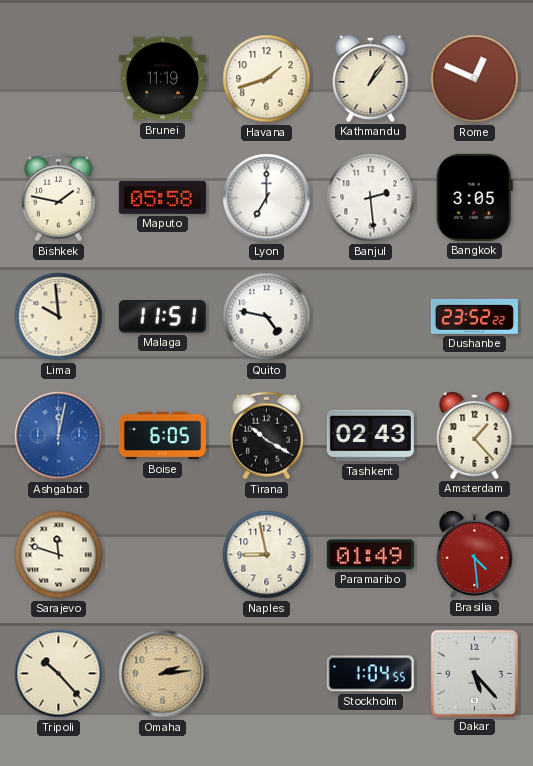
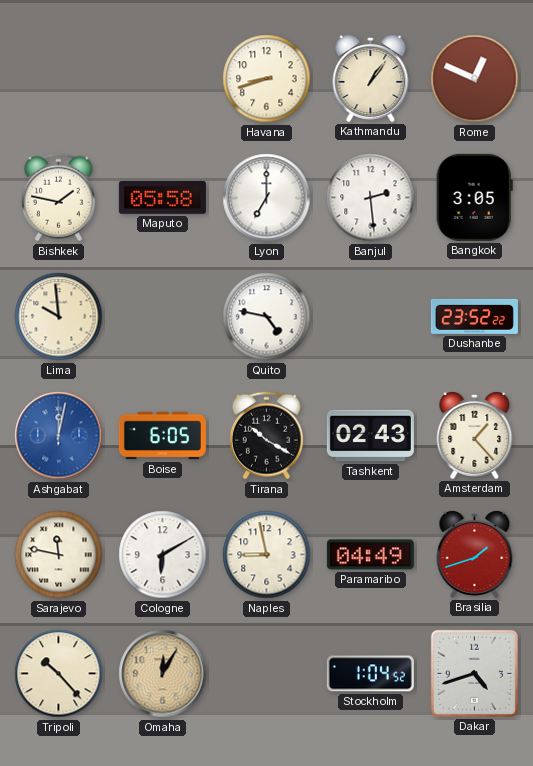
Brunei: 11:19 -> none
Havana: 1:42 -> 8:42
Malaga: 11:51 -> none
Sarajevo: 11:48 -> 11:47
Cologne: none -> 6:10
Paramaribo: 01:49 -> 04:49
Brasilia: 4:29 -> 1:42
Omaha: 2:14 -> 12:05
Stockholm: 1:04:55 -> 1:04:52
Dakar: 5:23 -> 4:42
